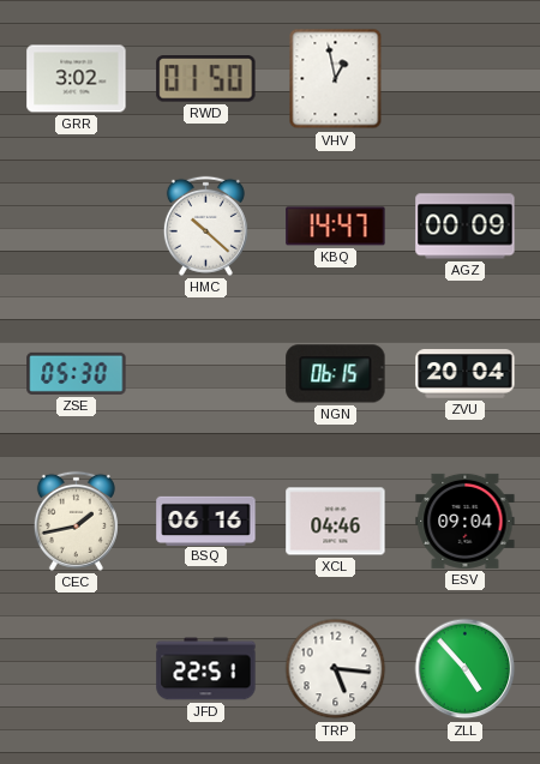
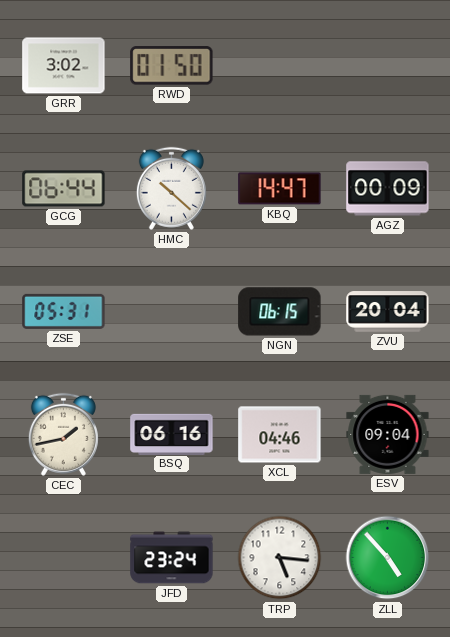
VHV: 12:58 -> none
GCG: none -> 06:44
ZSE: 05:30 -> 05:31
JFD: 22:51 -> 23:24
